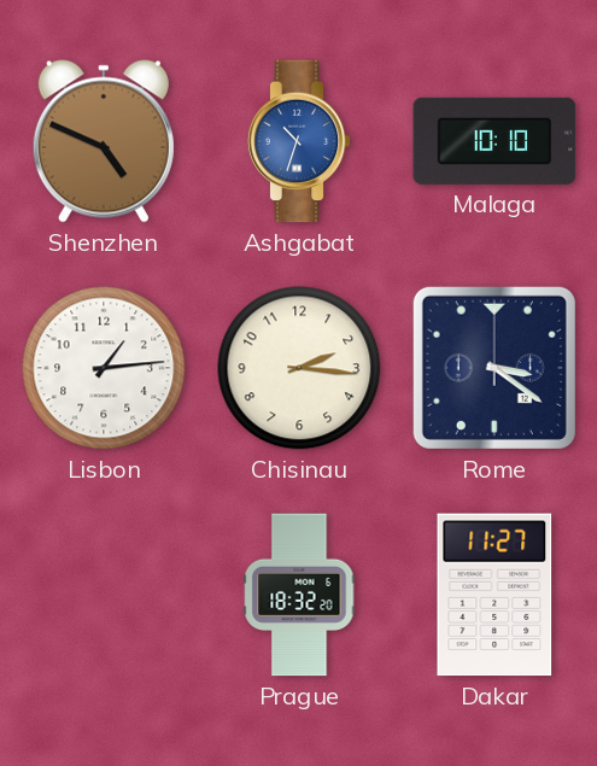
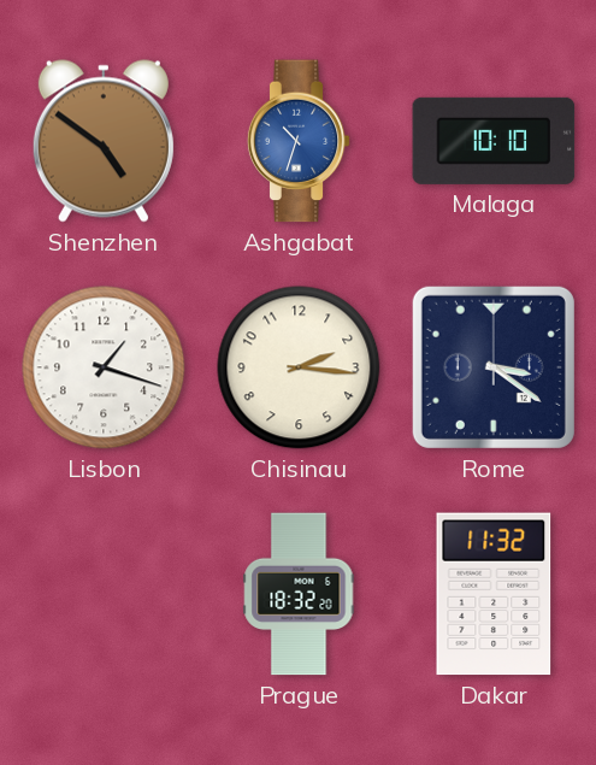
Shenzhen: 4:49 -> 4:51
Lisbon: 1:14 -> 1:18
Dakar: 11:27 -> 11:32
